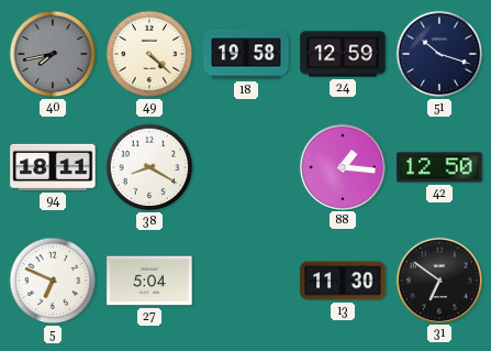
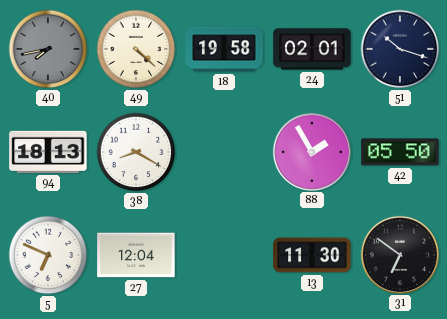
24: 12:59 -> 02:01
94: 18:11 -> 18:13
88: 1:16 -> 1:55
42: 12:50 -> 05:50
27: 5:04 -> 12:04
